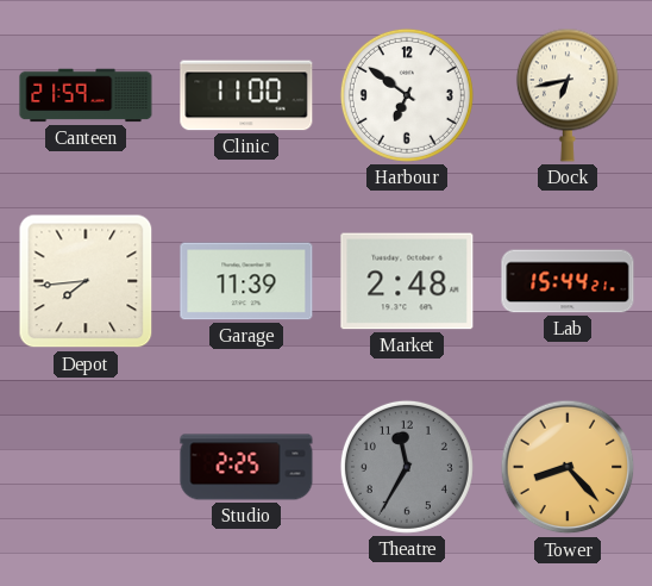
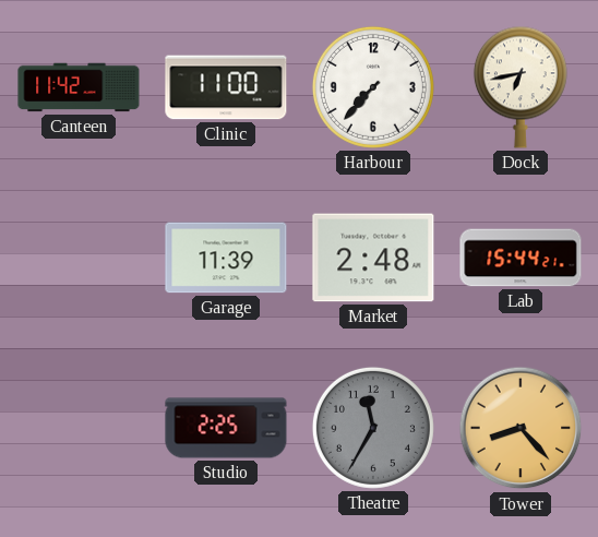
Canteen: 21:59 -> 11:42
Harbour: 6:51 -> 7:37
Depot: 7:44 -> none
